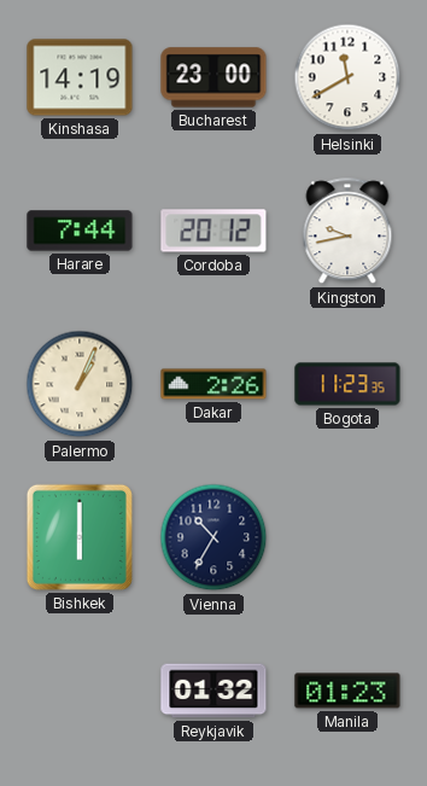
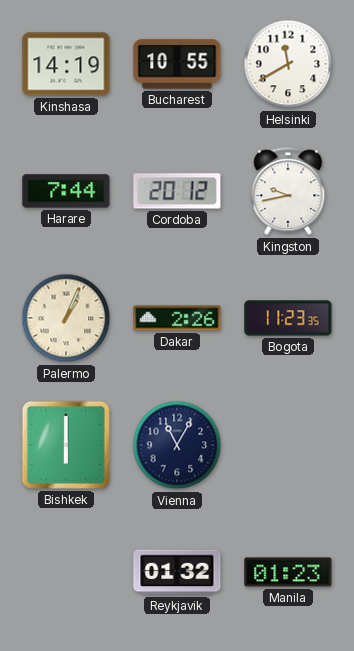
Bucharest: 23:00 -> 10:55
Vienna: 10:35 -> 11:05
